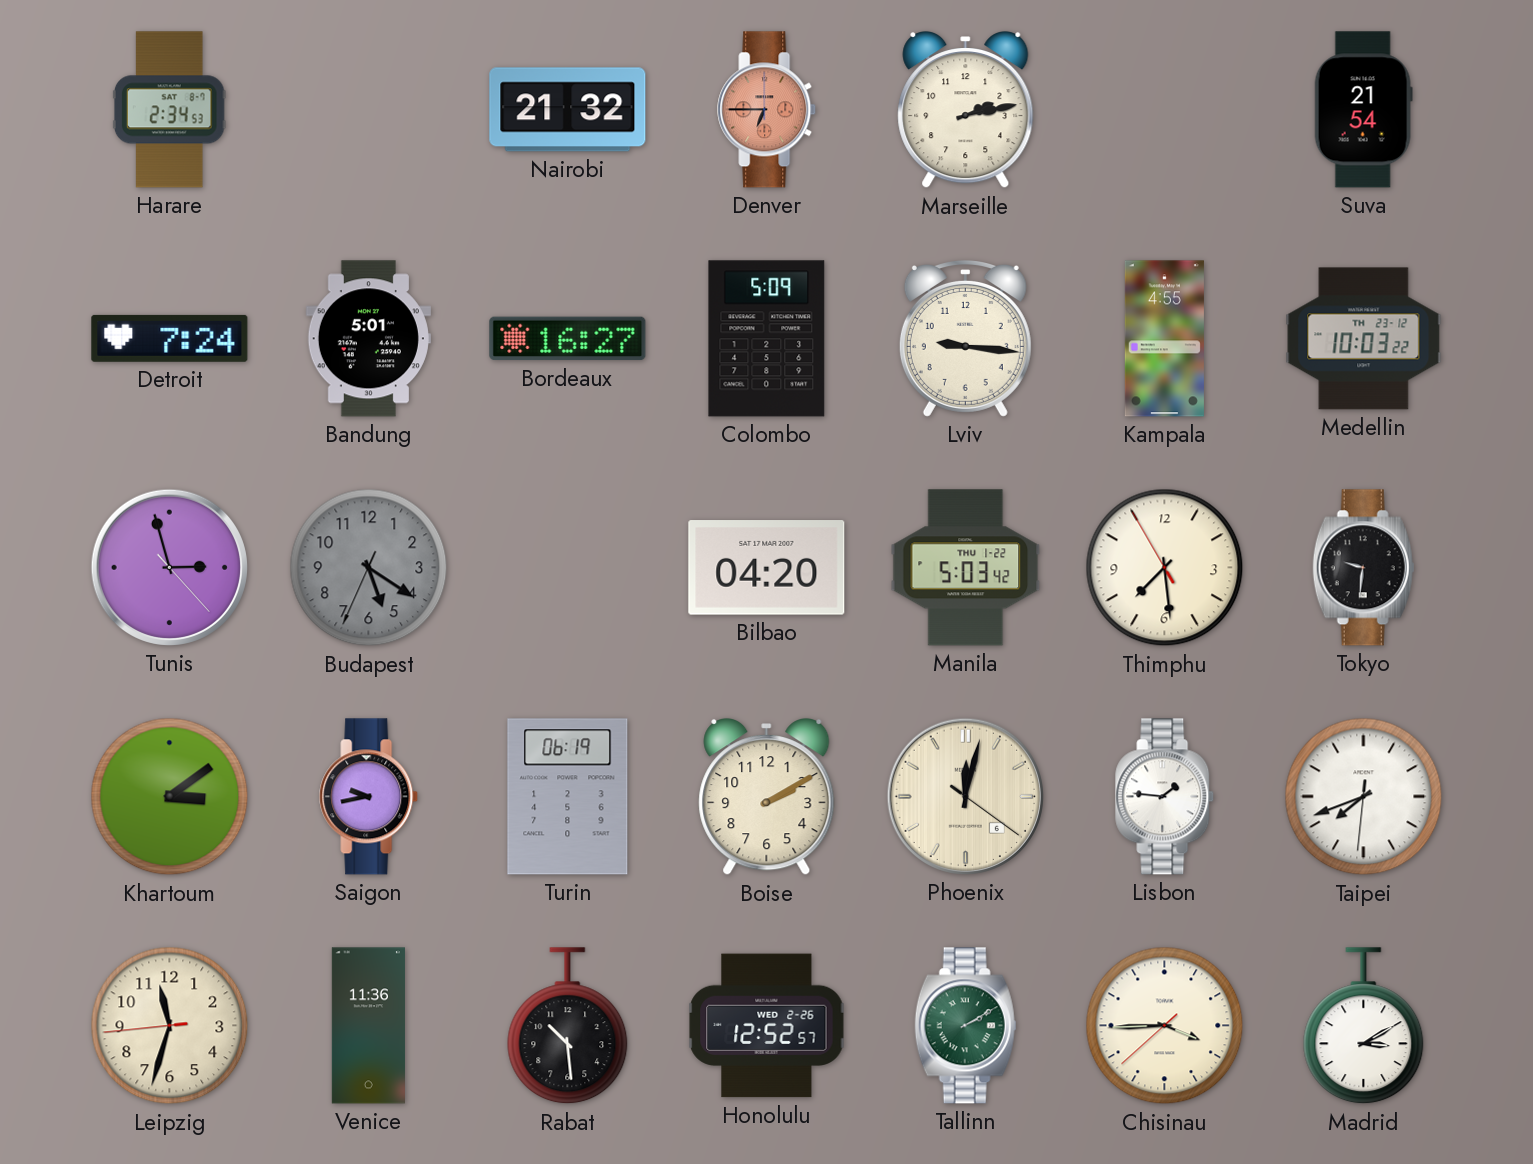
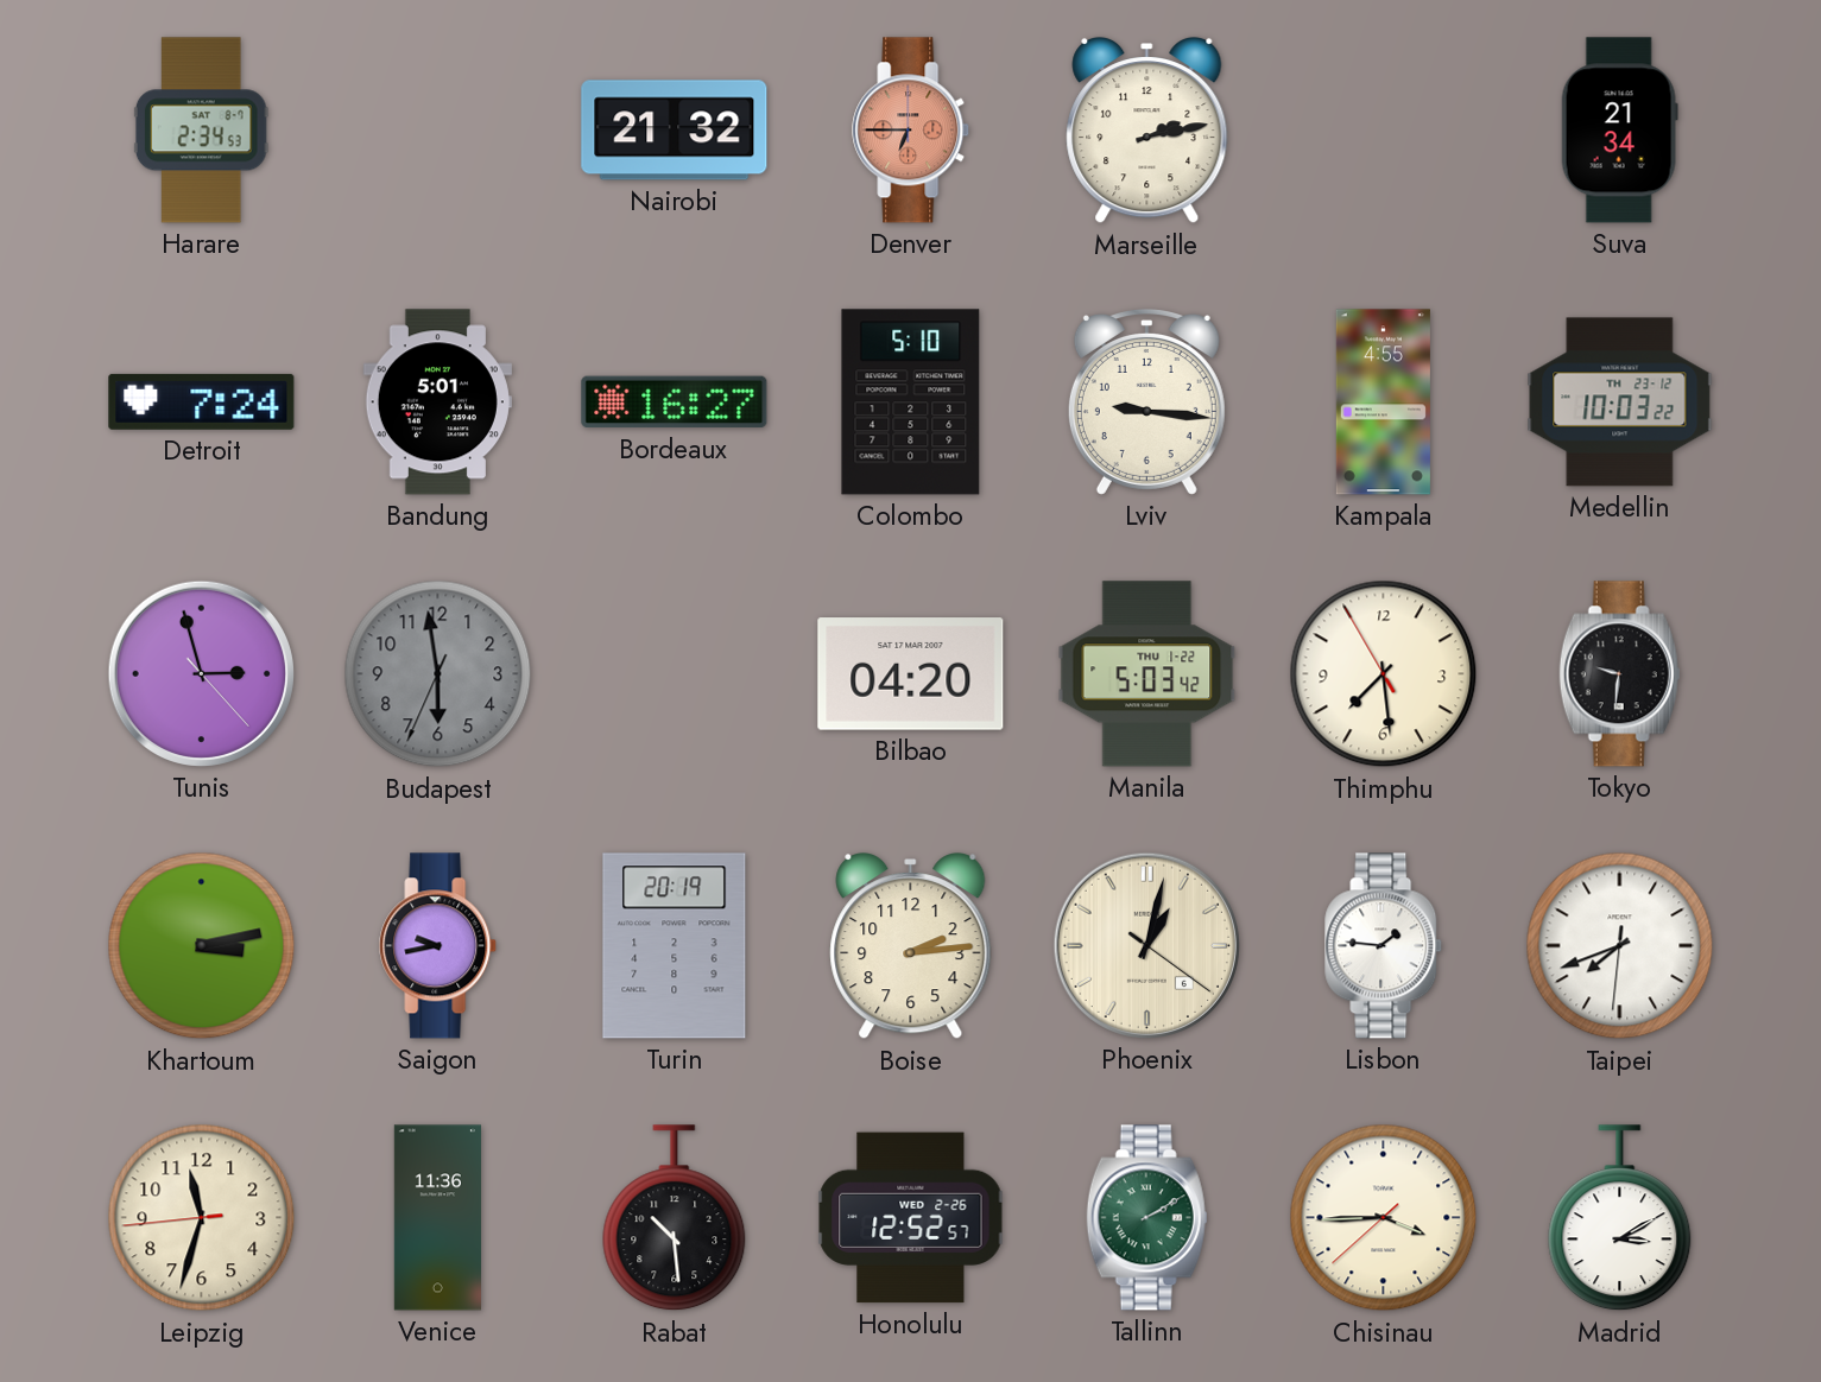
Suva: 21:54 -> 21:34
Colombo: 5:09 -> 5:10
Budapest: 5:20 -> 5:58
Khartoum: 3:09 -> 3:13
Turin: 06:19 -> 20:19
Boise: 2:10 -> 2:14
Phoenix: 12:02 -> 1:02
